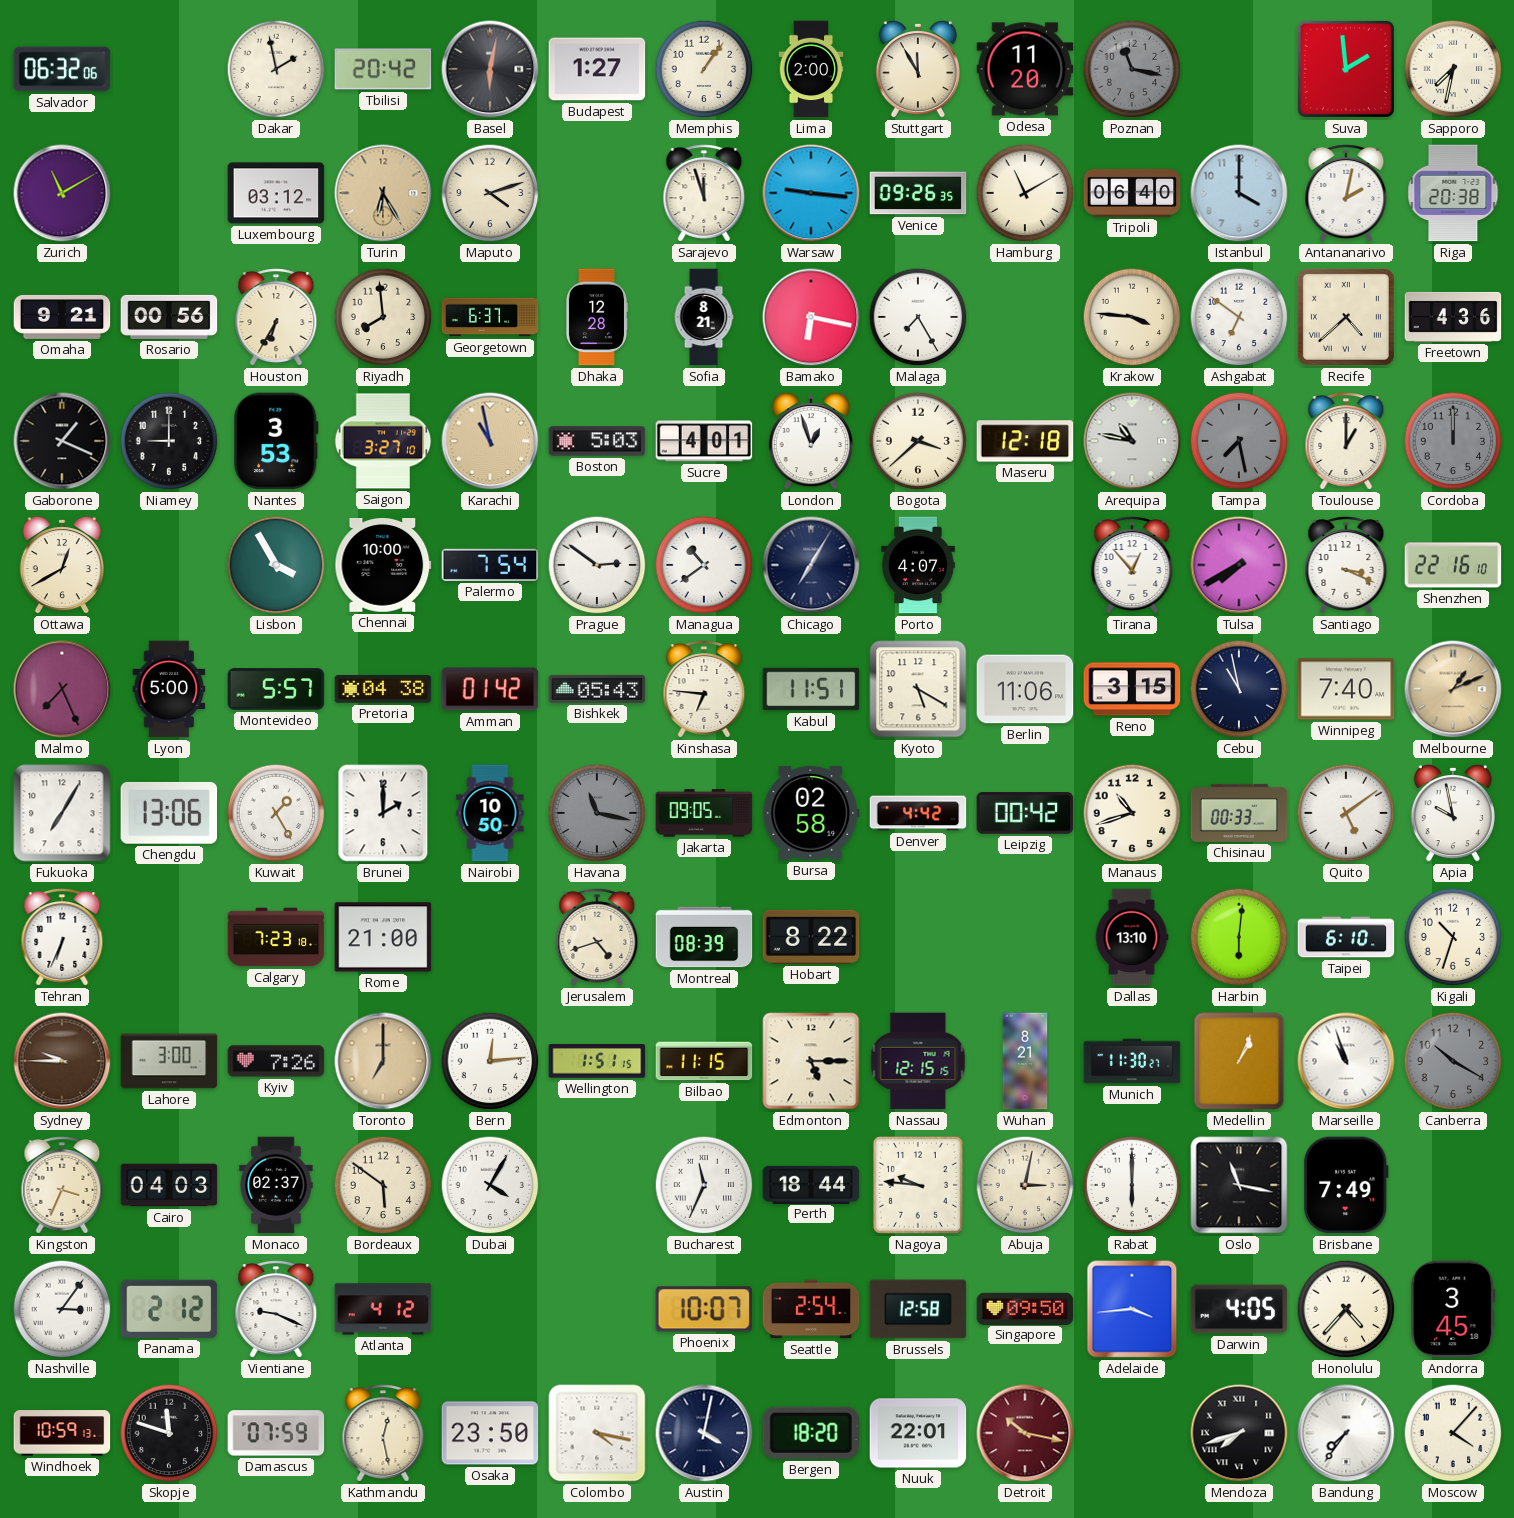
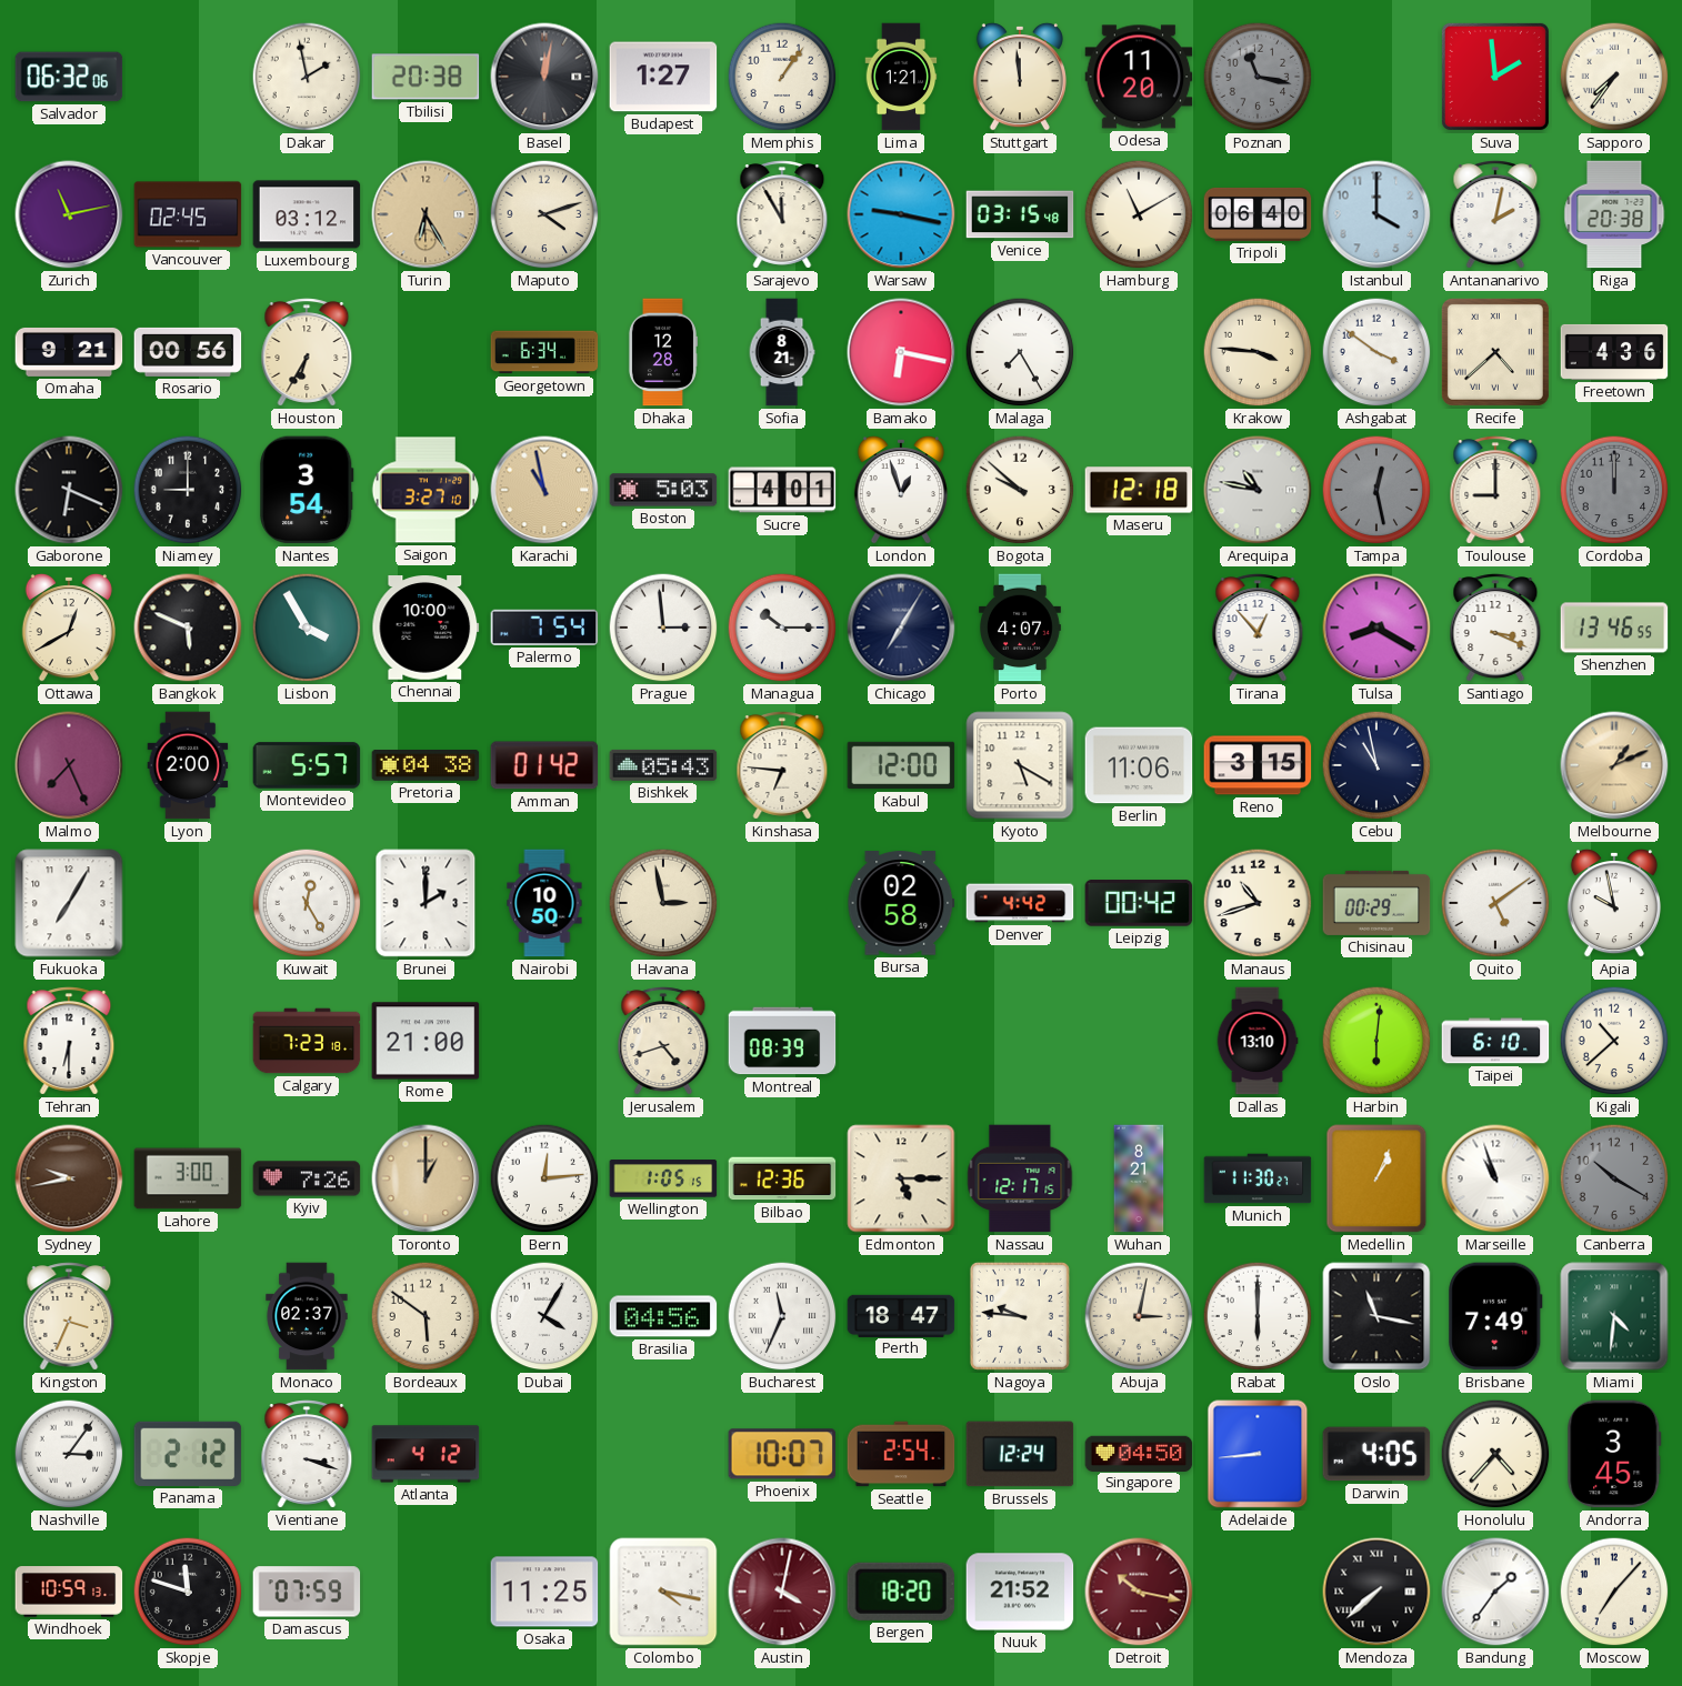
Tbilisi: 20:42 -> 20:38
Basel: 6:02 -> 12:02
Lima: 2:00 -> 1:21
Stuttgart: 11:55 -> 11:59
Sapporo: 7:32 -> 7:36
Zurich: 11:10 -> 11:13
Vancouver: none -> 02:45
Sarajevo: 11:57 -> 11:55
Warsaw: 9:16 -> 9:17
Venice: 09:26 -> 03:15
Riyadh: 7:59 -> none
Georgetown: 6:37 -> 6:34
Ashgabat: 6:51 -> 3:51
Gaborone: 1:19 -> 6:19
Nantes: 3:53 -> 3:54
Bogota: 3:38 -> 9:52
Tampa: 7:28 -> 12:28
Toulouse: 1:00 -> 9:00
Bangkok: none -> 5:49
Prague: 2:51 -> 2:59
Managua: 10:39 -> 10:15
Tulsa: 7:40 -> 8:20
Shenzhen: 22:16 -> 13:46
Lyon: 5:00 -> 2:00
Kabul: 11:51 -> 12:00
Winnipeg: 7:40 -> none
Chengdu: 13:06 -> none
Kuwait: 1:25 -> 12:25
Havana: 11:17 -> 2:58
Havana dial: grey -> cream
Jakarta: 09:05 -> none
Chisinau: 00:33 -> 00:29
Tehran: 6:34 -> 6:30
Hobart: 8:22 -> none
Kigali: 10:33 -> 10:38
Sydney: 9:45 -> 9:43
Toronto: 7:00 -> 1:00
Wellington: 1:51 -> 1:05
Bilbao: 11:15 -> 12:36
Nassau: 12:15 -> 12:17
Cairo: 04:03 -> none
Brasilia: none -> 04:56
Perth: 18:44 -> 18:47
Miami: none -> 4:31
Vientiane: 9:19 -> 3:18
Brussels: 12:58 -> 12:24
Singapore: 09:50 -> 04:50
Adelaide: 3:44 -> 8:44
Kathmandu: 12:28 -> none
Osaka: 23:50 -> 11:25
Austin dial: navy -> burgundy
Nuuk: 22:01 -> 21:52
Mendoza: 7:42 -> 7:38
Bandung: 7:36 -> 1:36
Moscow: 4:07 -> 7:07
